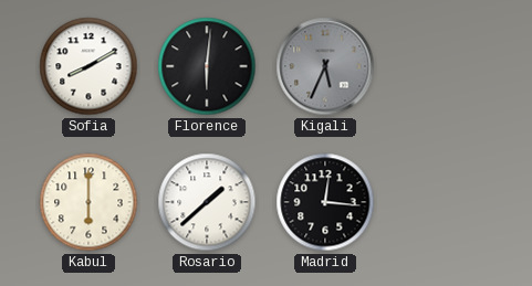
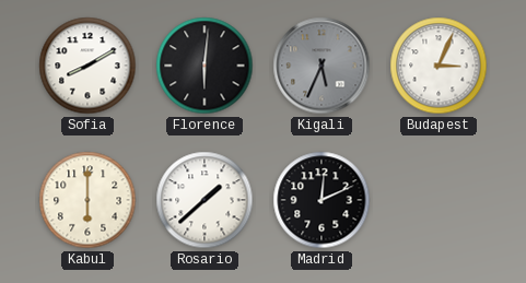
Budapest: none -> 3:04
Madrid: 12:16 -> 12:11
